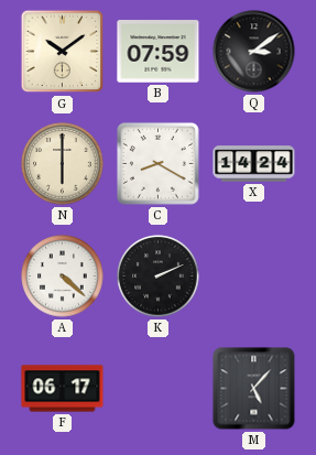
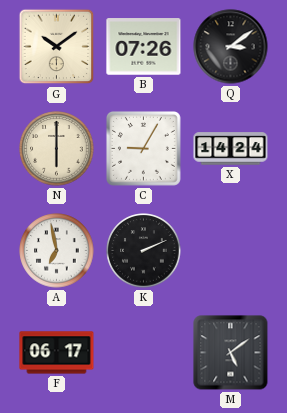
B: 07:59 -> 07:26
C: 8:20 -> 9:05
A: 4:22 -> 6:58
M: 5:07 -> 5:09
